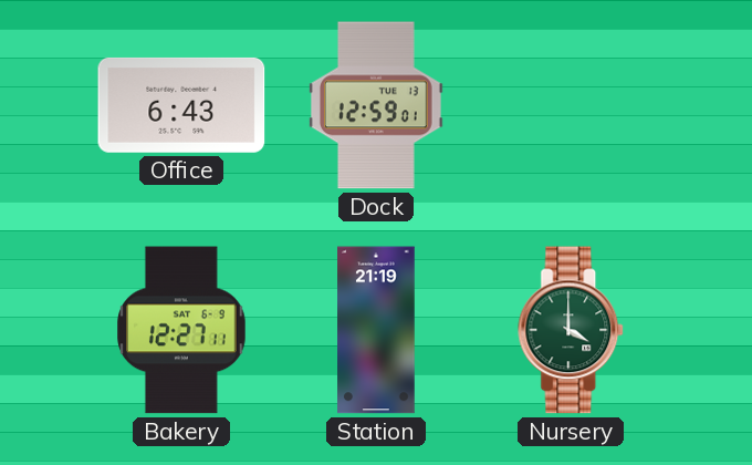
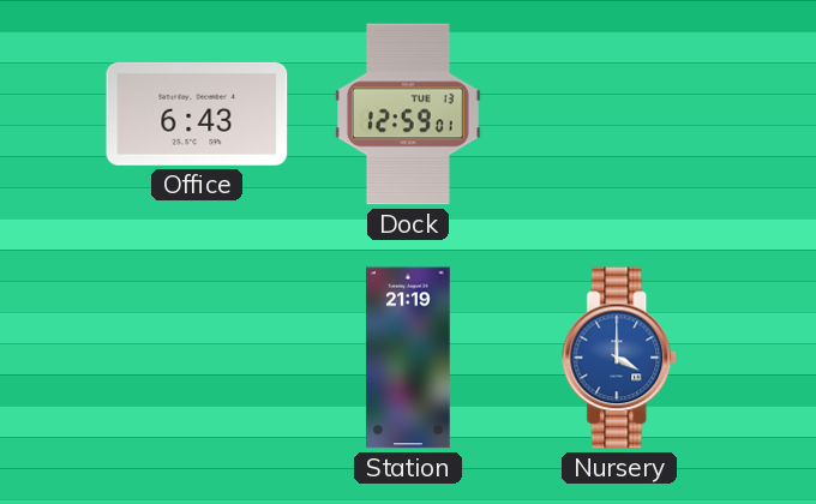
Bakery: 12:27 -> none
Nursery dial: green -> blue
